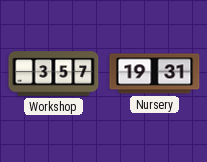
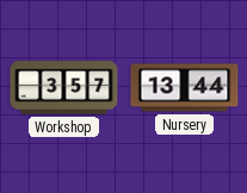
Nursery: 19:31 -> 13:44
